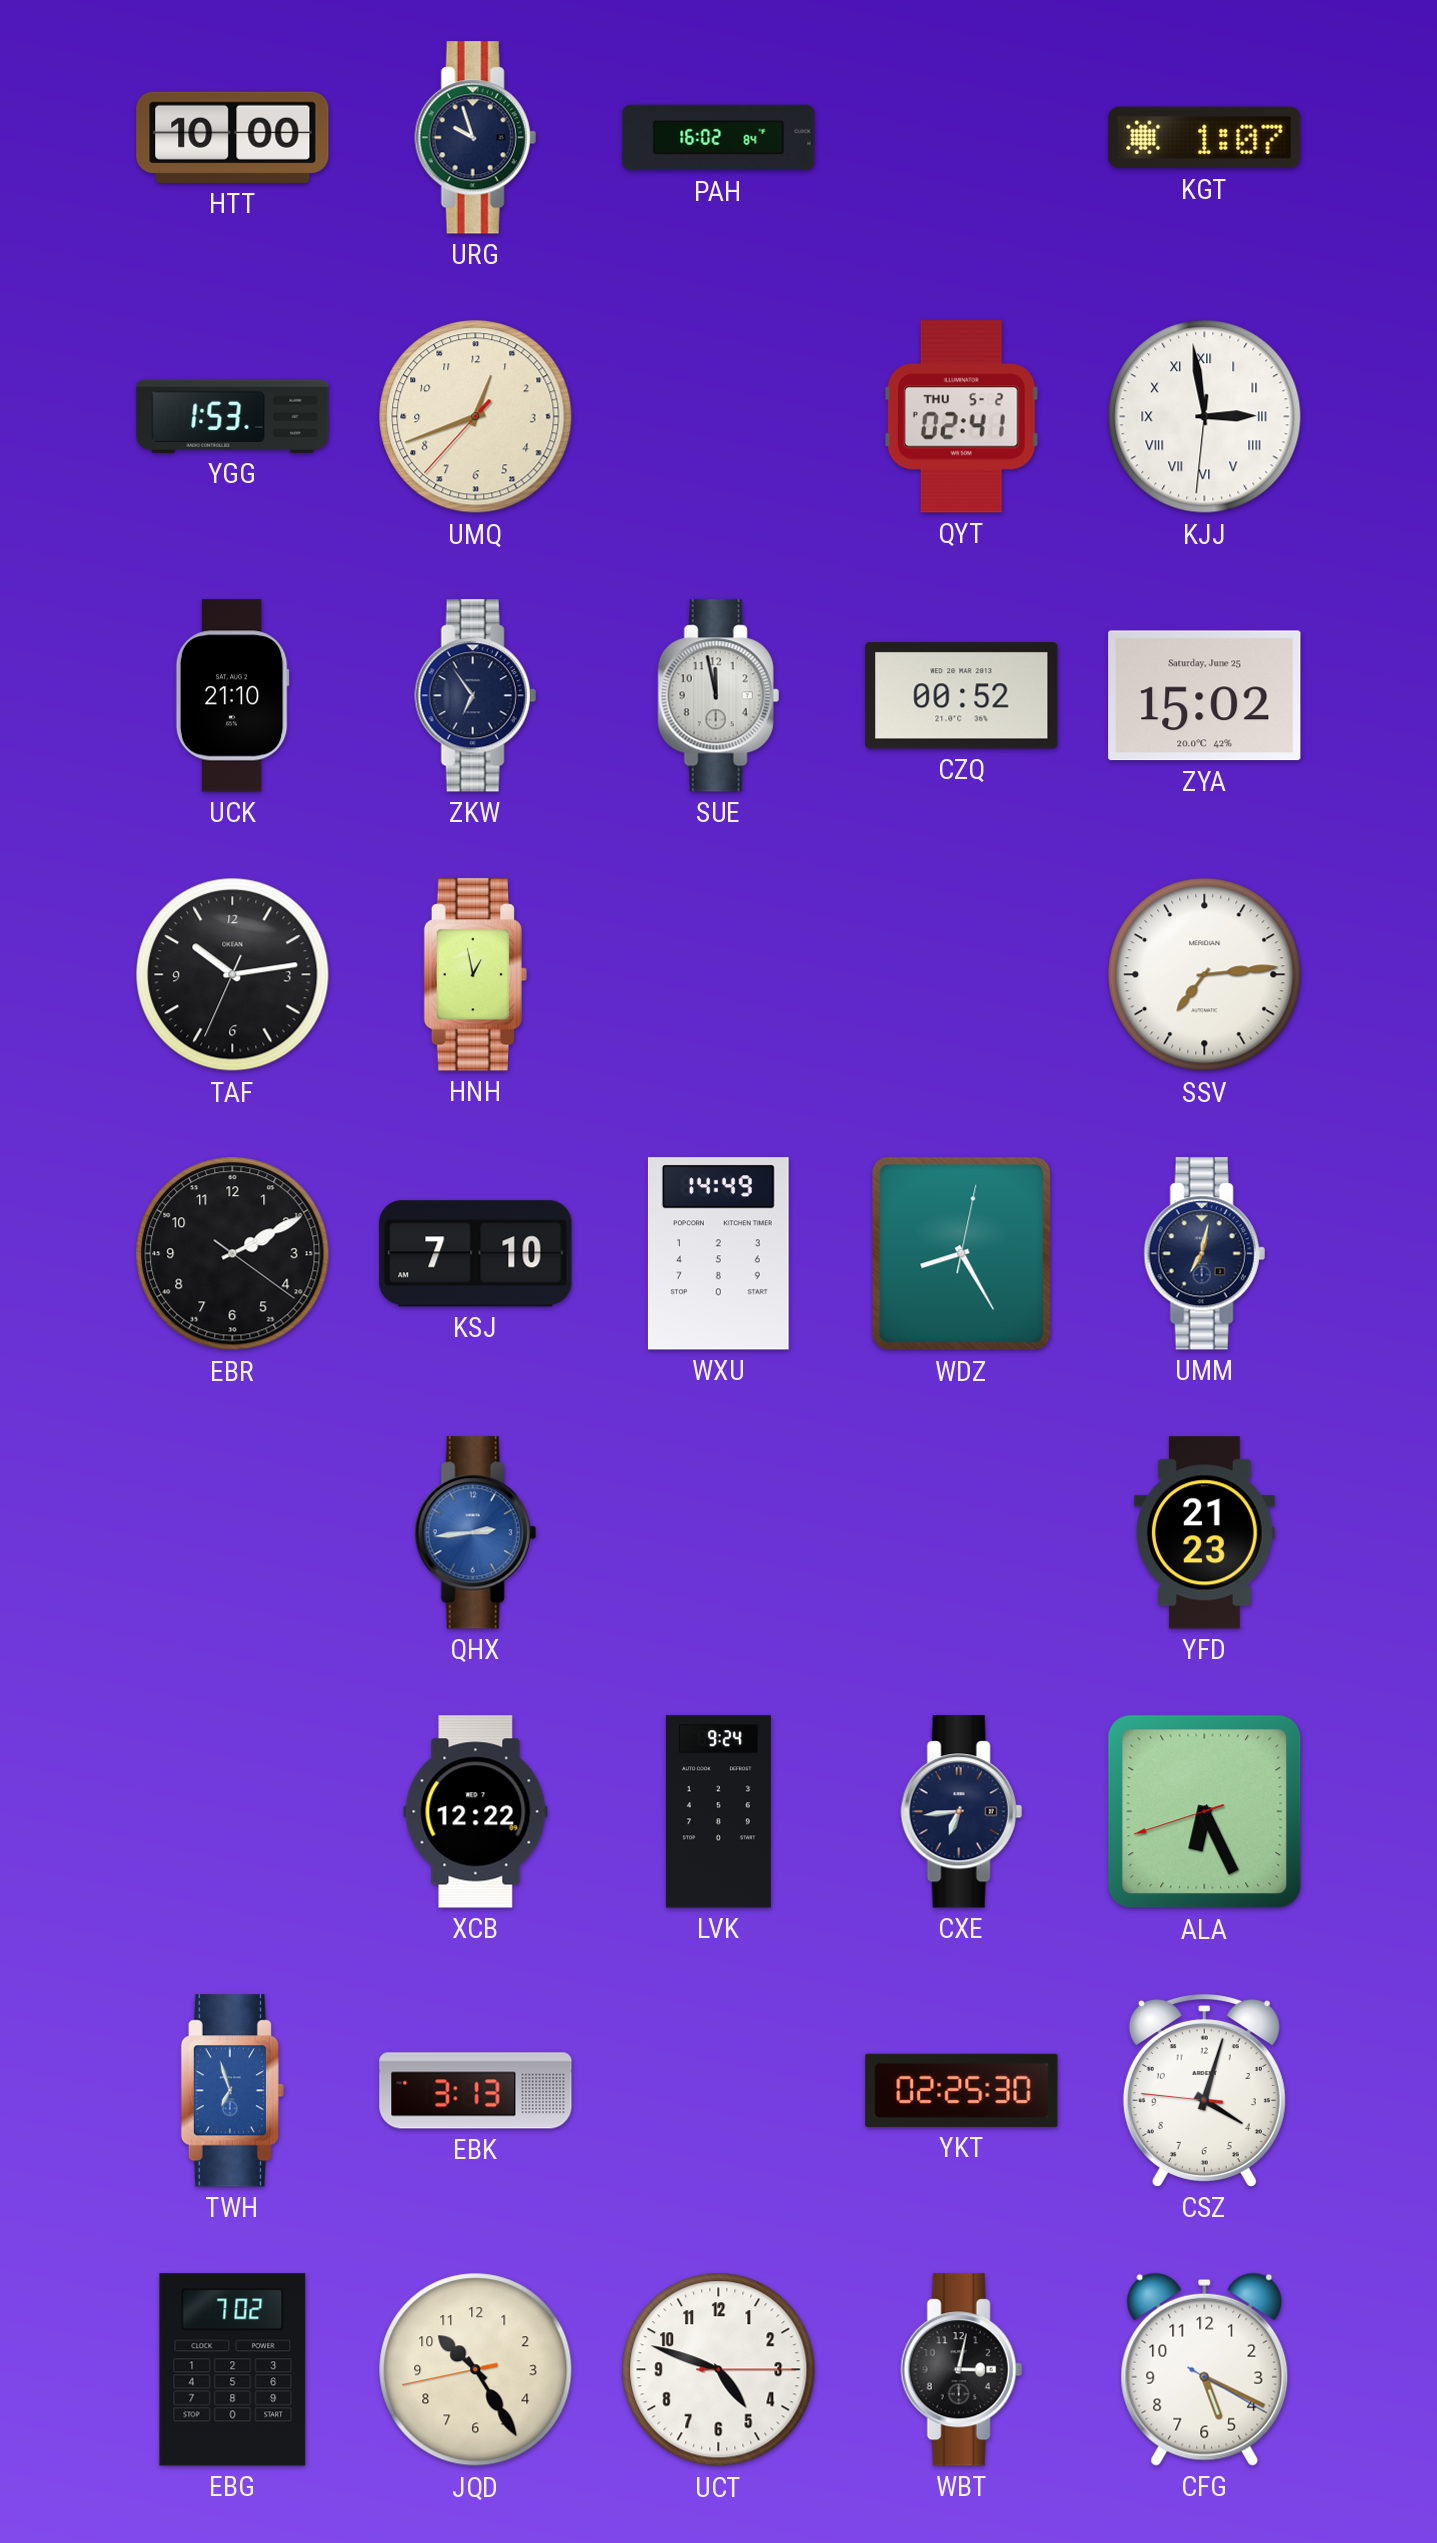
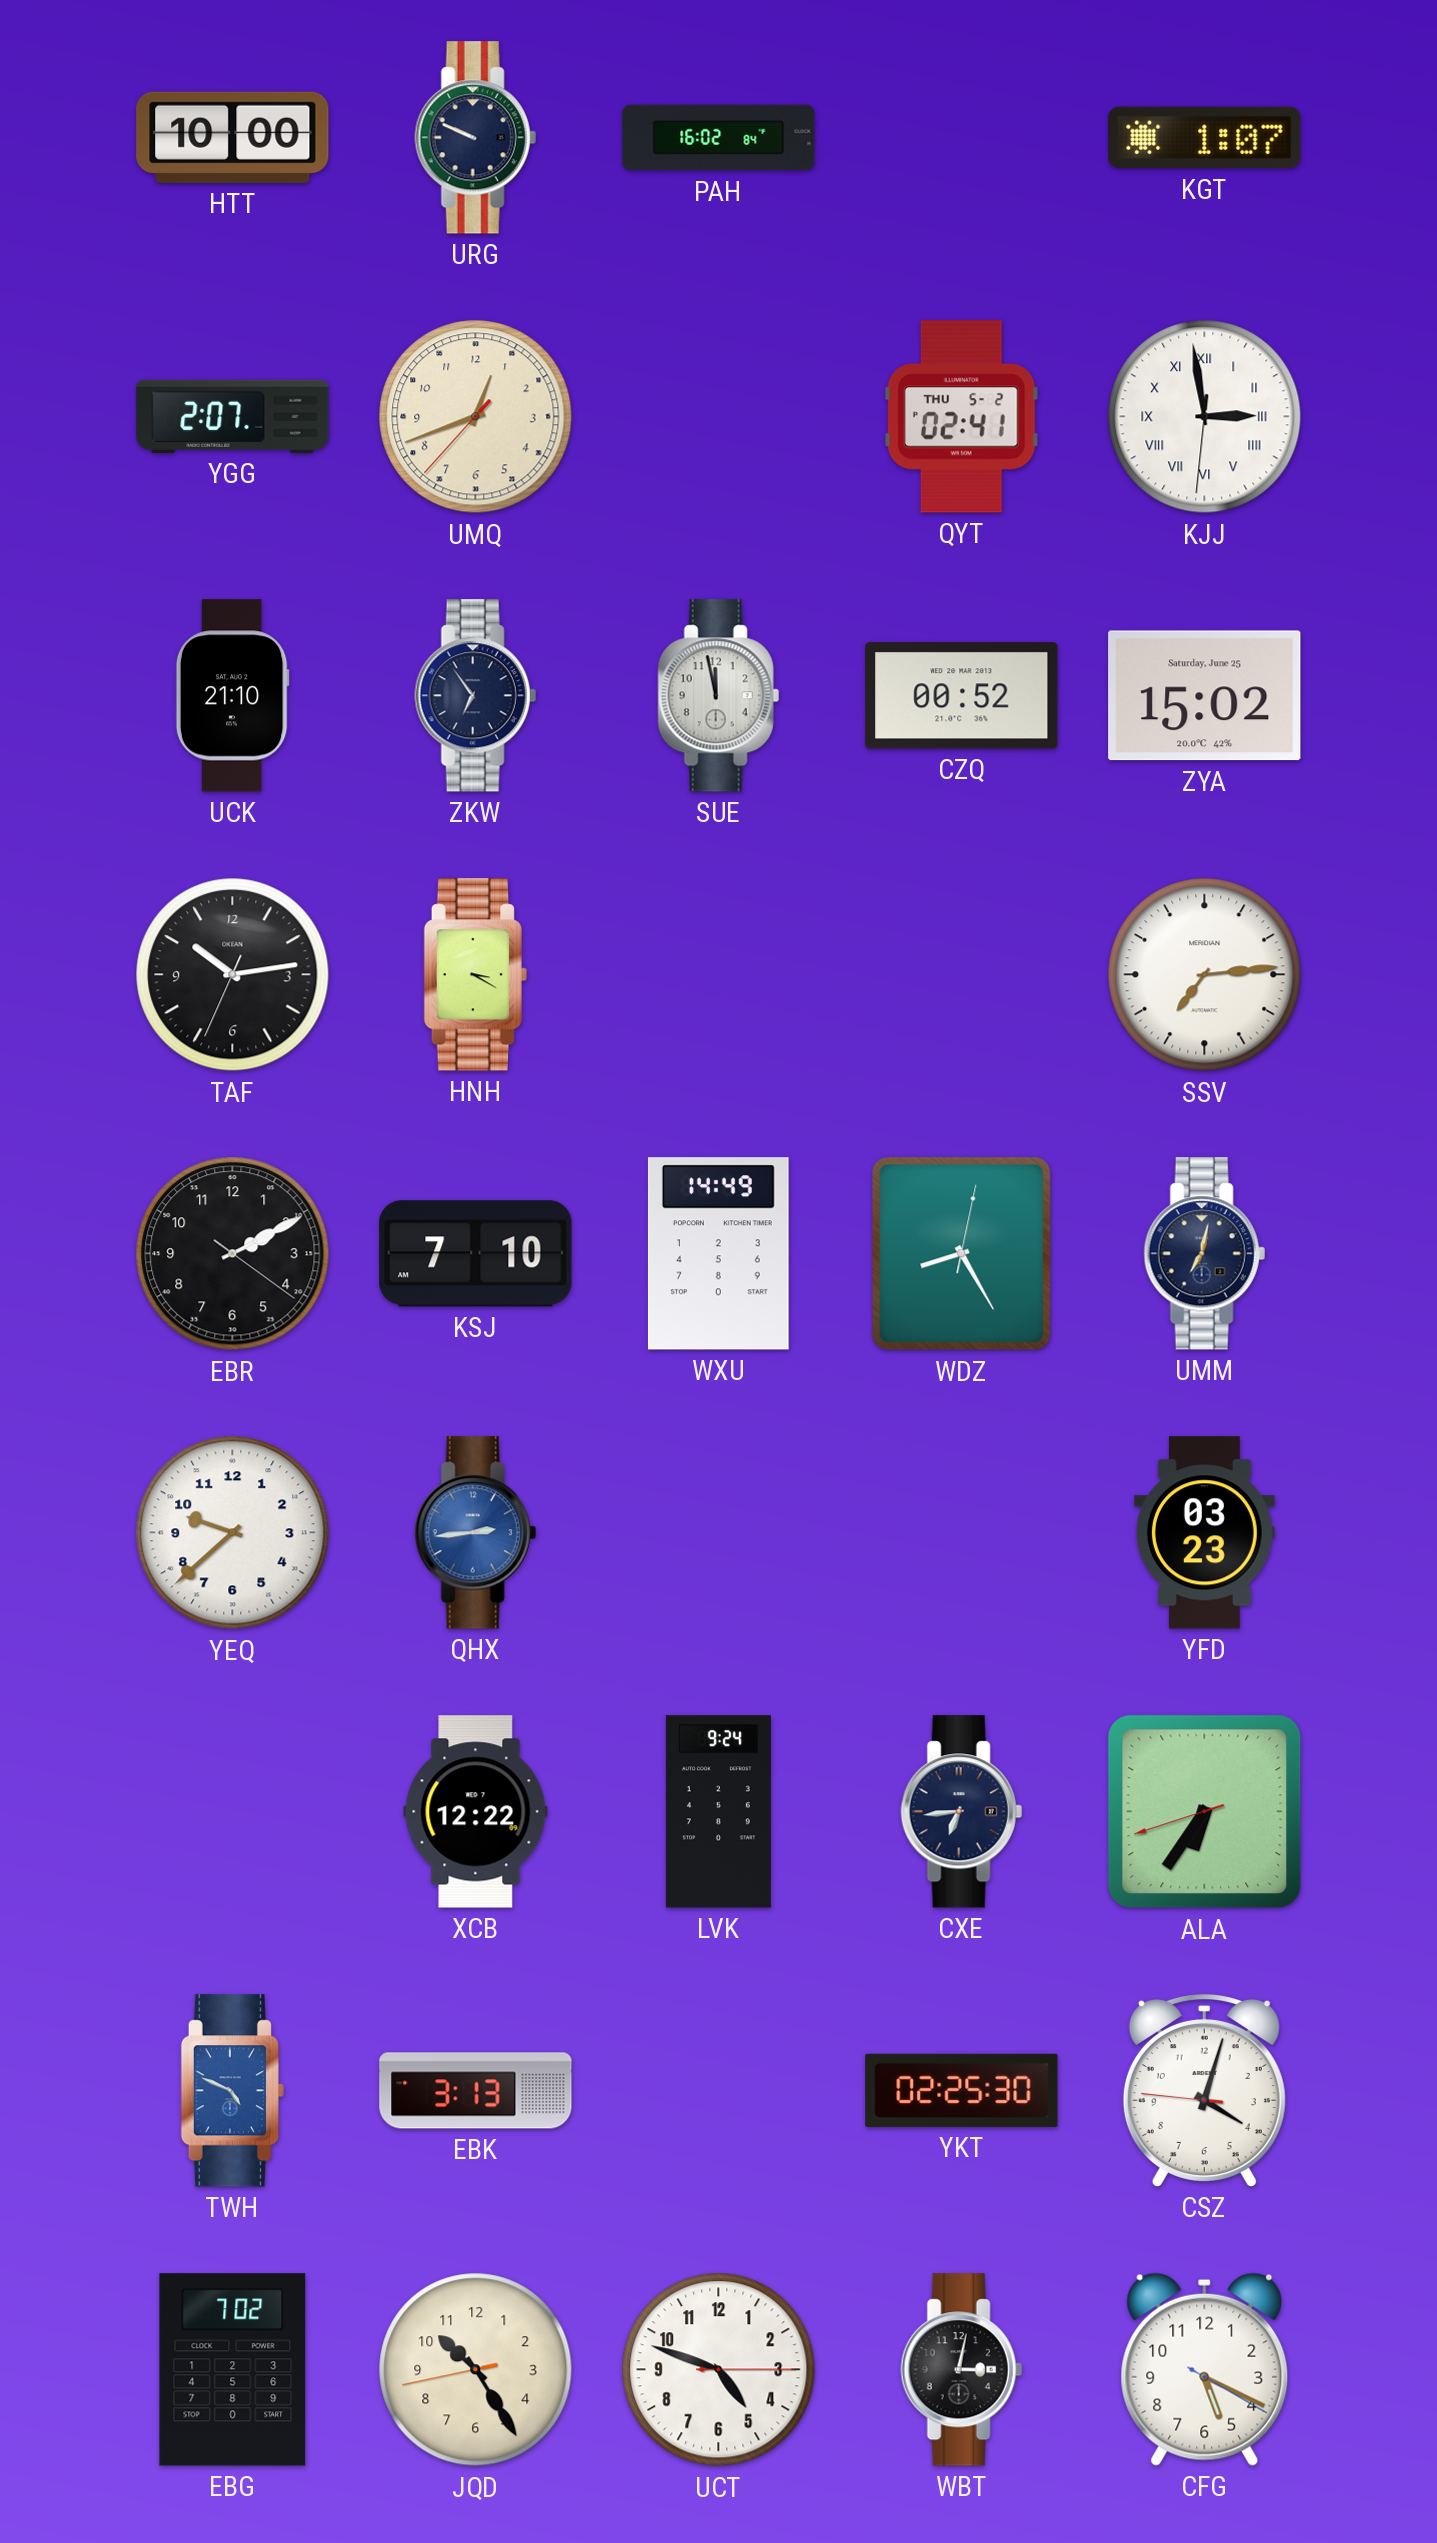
URG: 9:57 -> 9:49
YGG: 1:53 -> 2:07
HNH: 12:58 -> 3:20
YEQ: none -> 9:38
YFD: 21:23 -> 03:23
ALA: 6:25 -> 6:35
TWH: 6:57 -> 4:49
